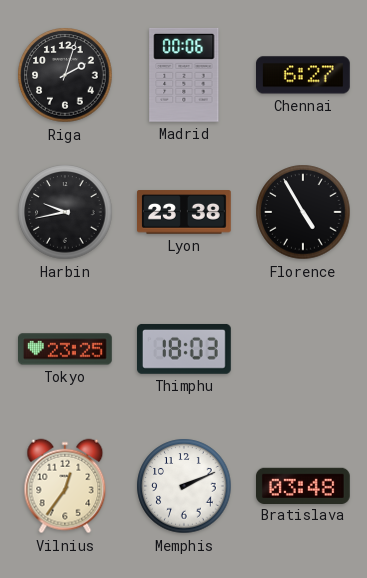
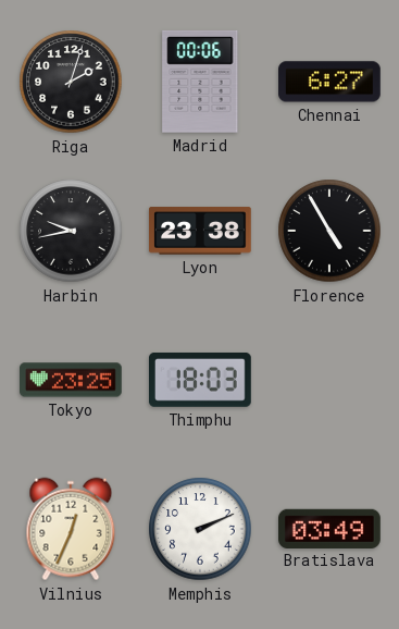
Vilnius: 12:36 -> 12:34
Bratislava: 03:48 -> 03:49
